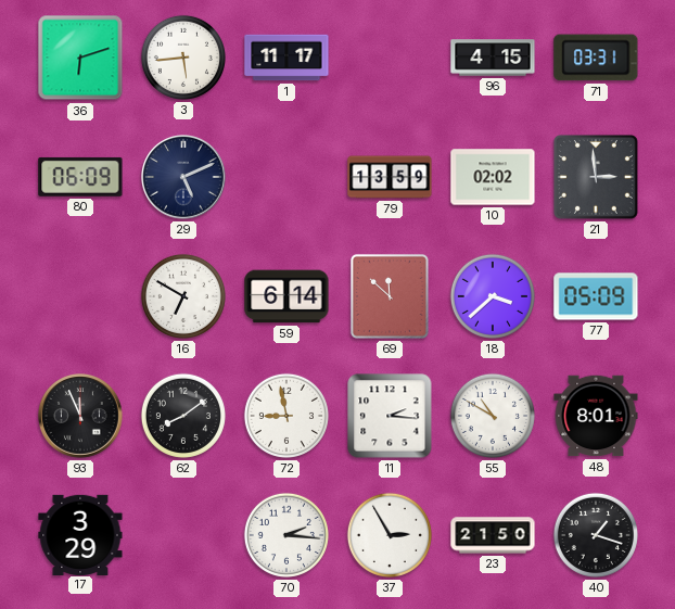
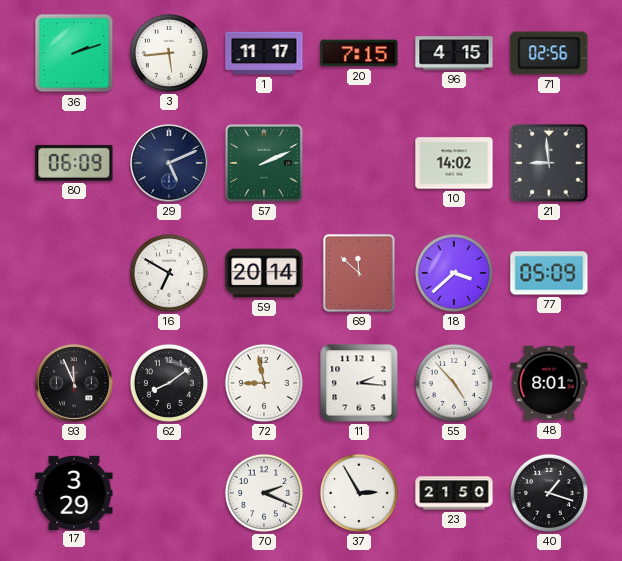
36: 6:12 -> 2:12
20: none -> 7:15
71: 03:31 -> 02:56
57: none -> 2:11
79: 13:59 -> none
10: 02:02 -> 14:02
21: 2:59 -> 8:59
59: 6:14 -> 20:14
55: 10:50 -> 4:53
70: 2:16 -> 2:19
